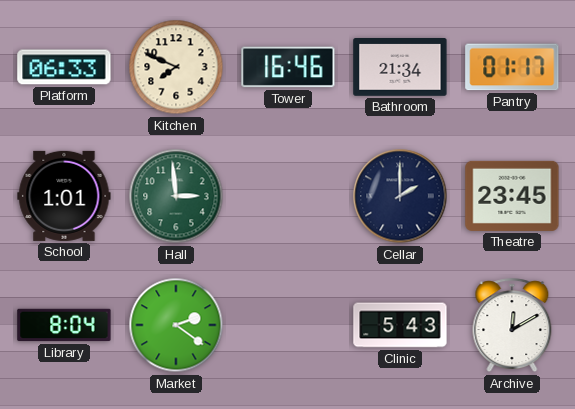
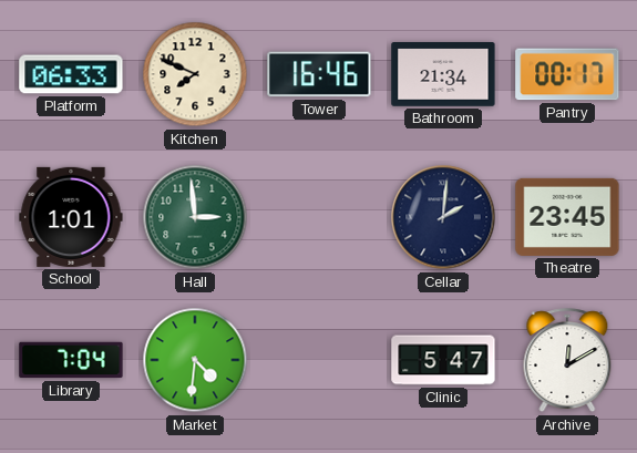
Pantry: 01:17 -> 00:17
Cellar: 2:00 -> 2:01
Library: 8:04 -> 7:04
Market: 2:21 -> 4:31
Clinic: 5:43 -> 5:47
